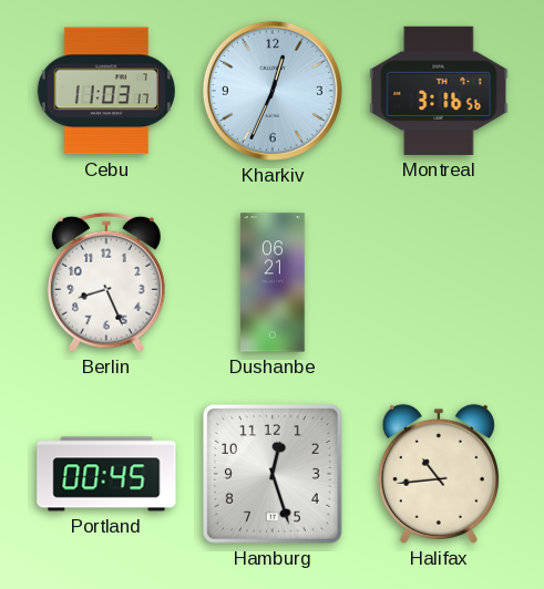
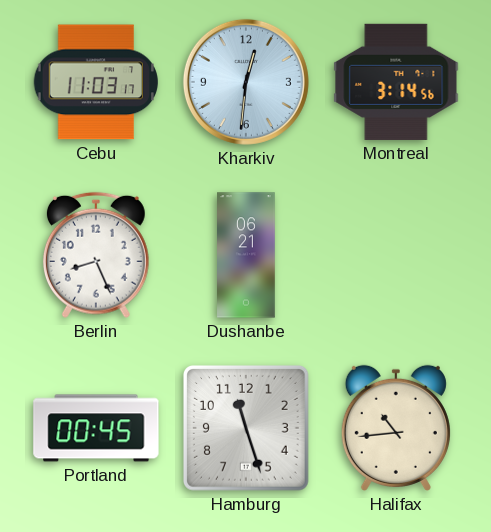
Kharkiv: 12:34 -> 12:31
Montreal: 3:16 -> 3:14
Hamburg: 12:27 -> 11:27
